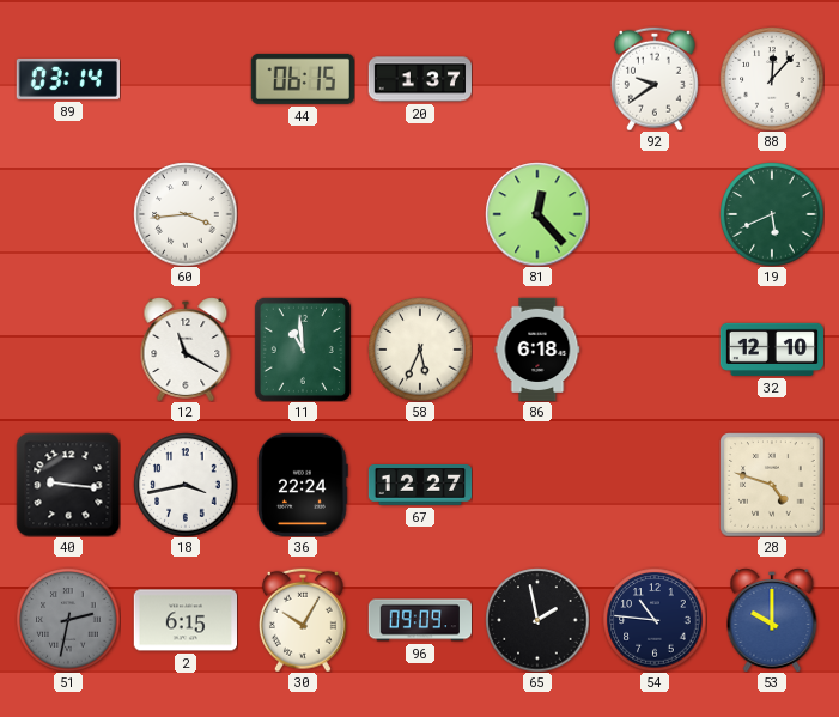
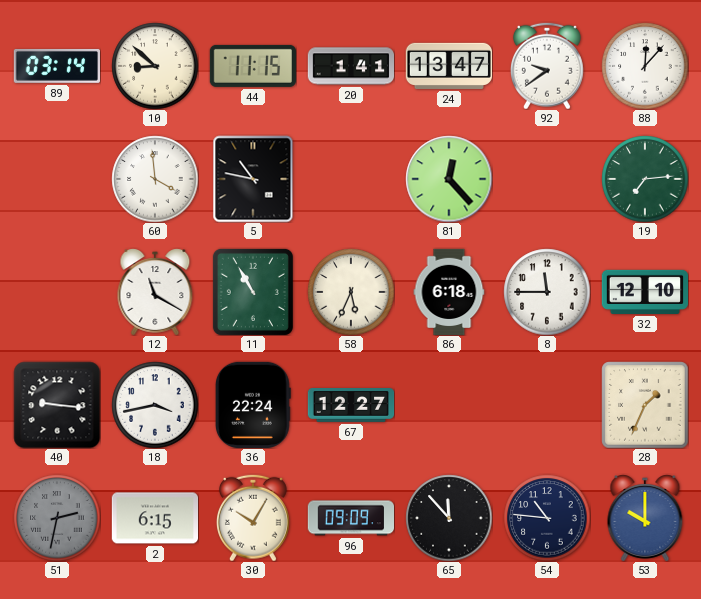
10: none -> 8:52
44: 06:15 -> 11:15
20: 1:37 -> 1:41
24: none -> 13:47
60: 3:44 -> 3:59
5: none -> 10:47
19: 5:41 -> 7:14
11: 10:59 -> 10:55
8: none -> 11:45
28: 4:48 -> 1:34
65: 1:58 -> 11:53
